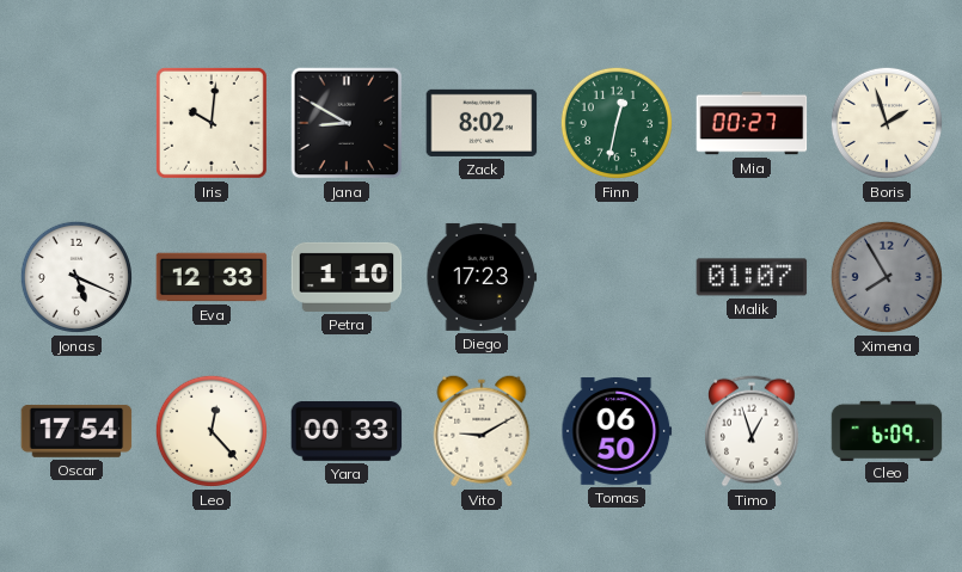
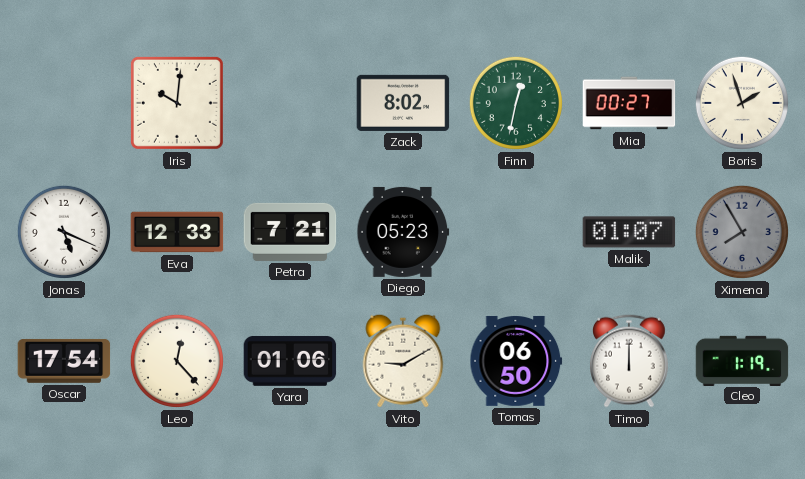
Jana: 8:50 -> none
Petra: 1:10 -> 7:21
Diego: 17:23 -> 05:23
Yara: 00:33 -> 01:06
Timo: 12:57 -> 12:00
Cleo: 6:09 -> 1:19
